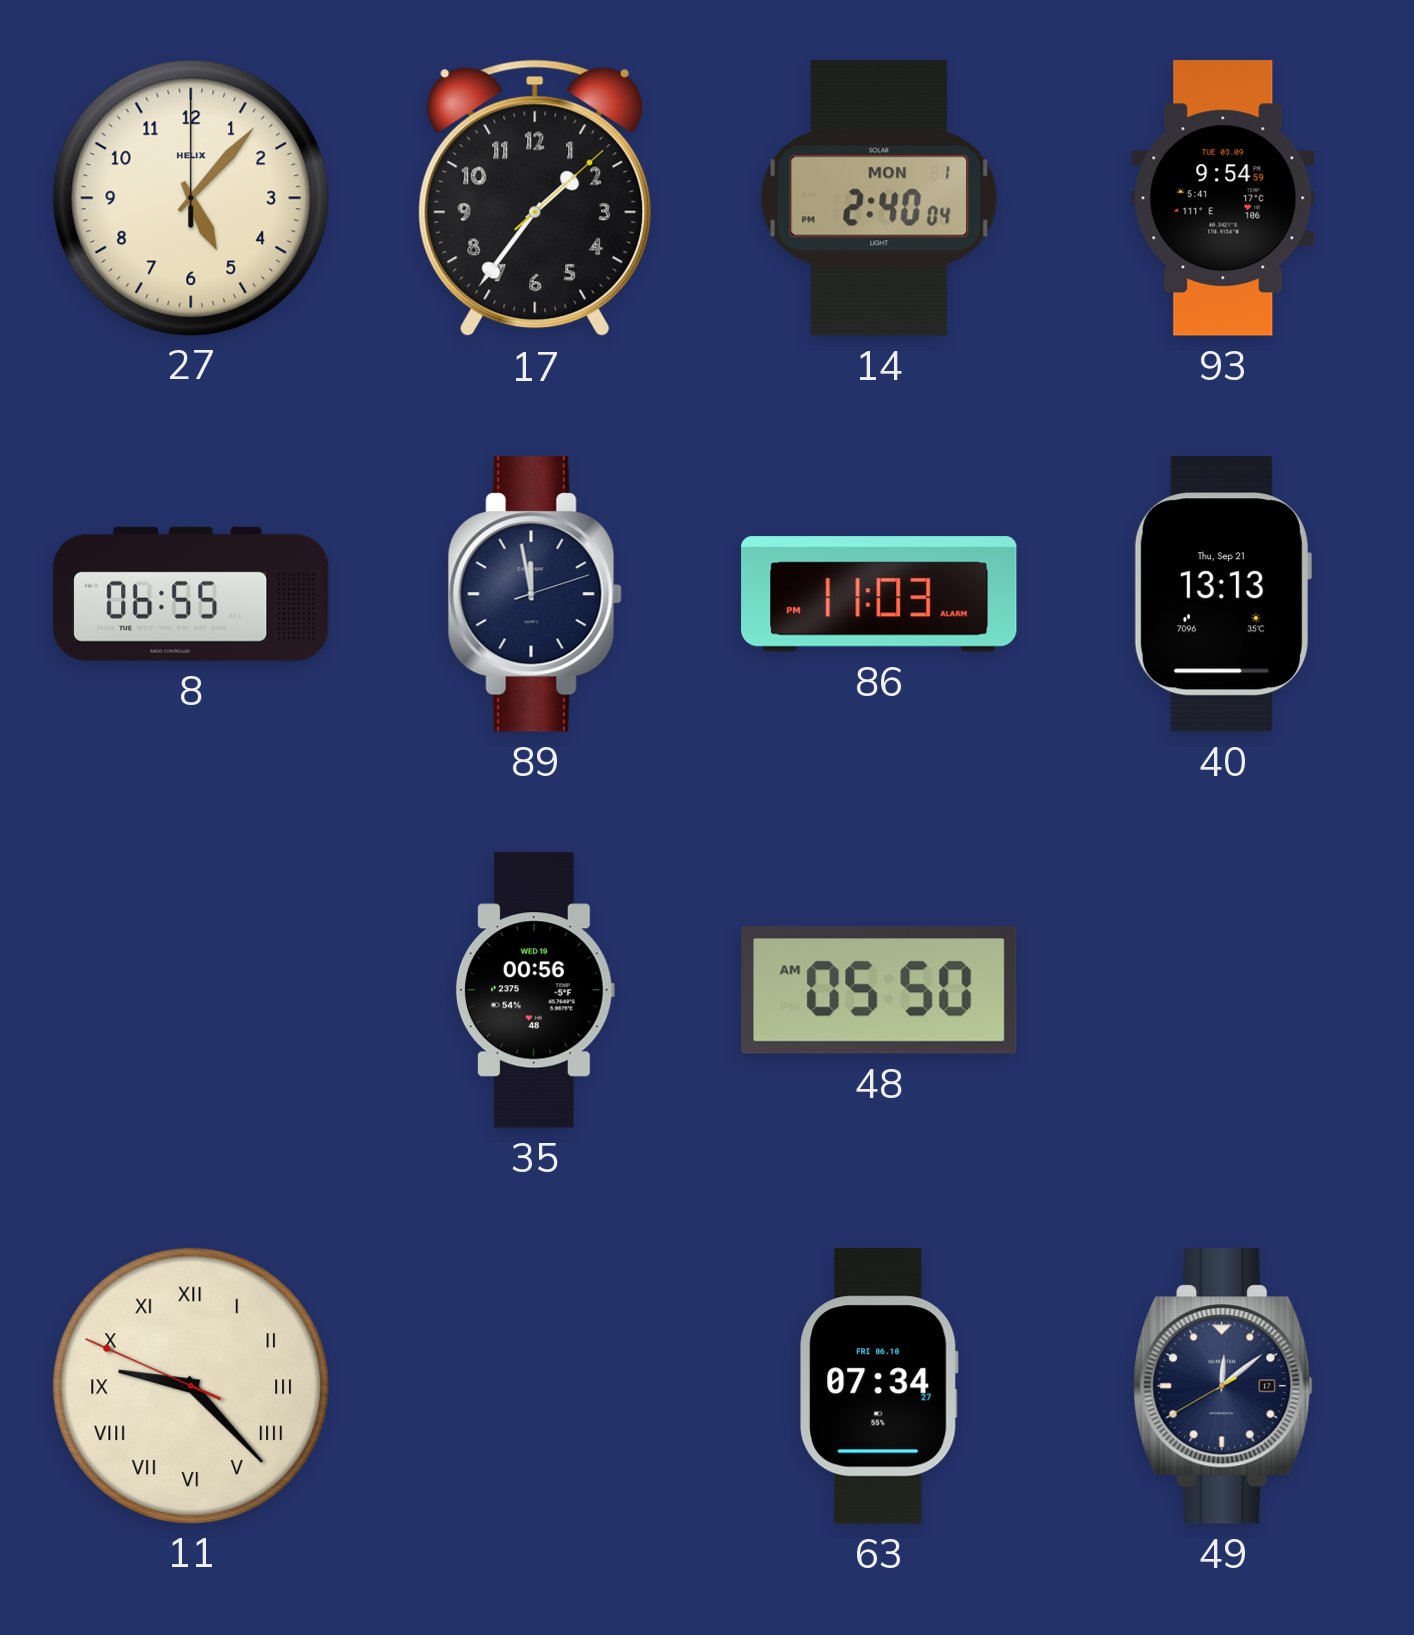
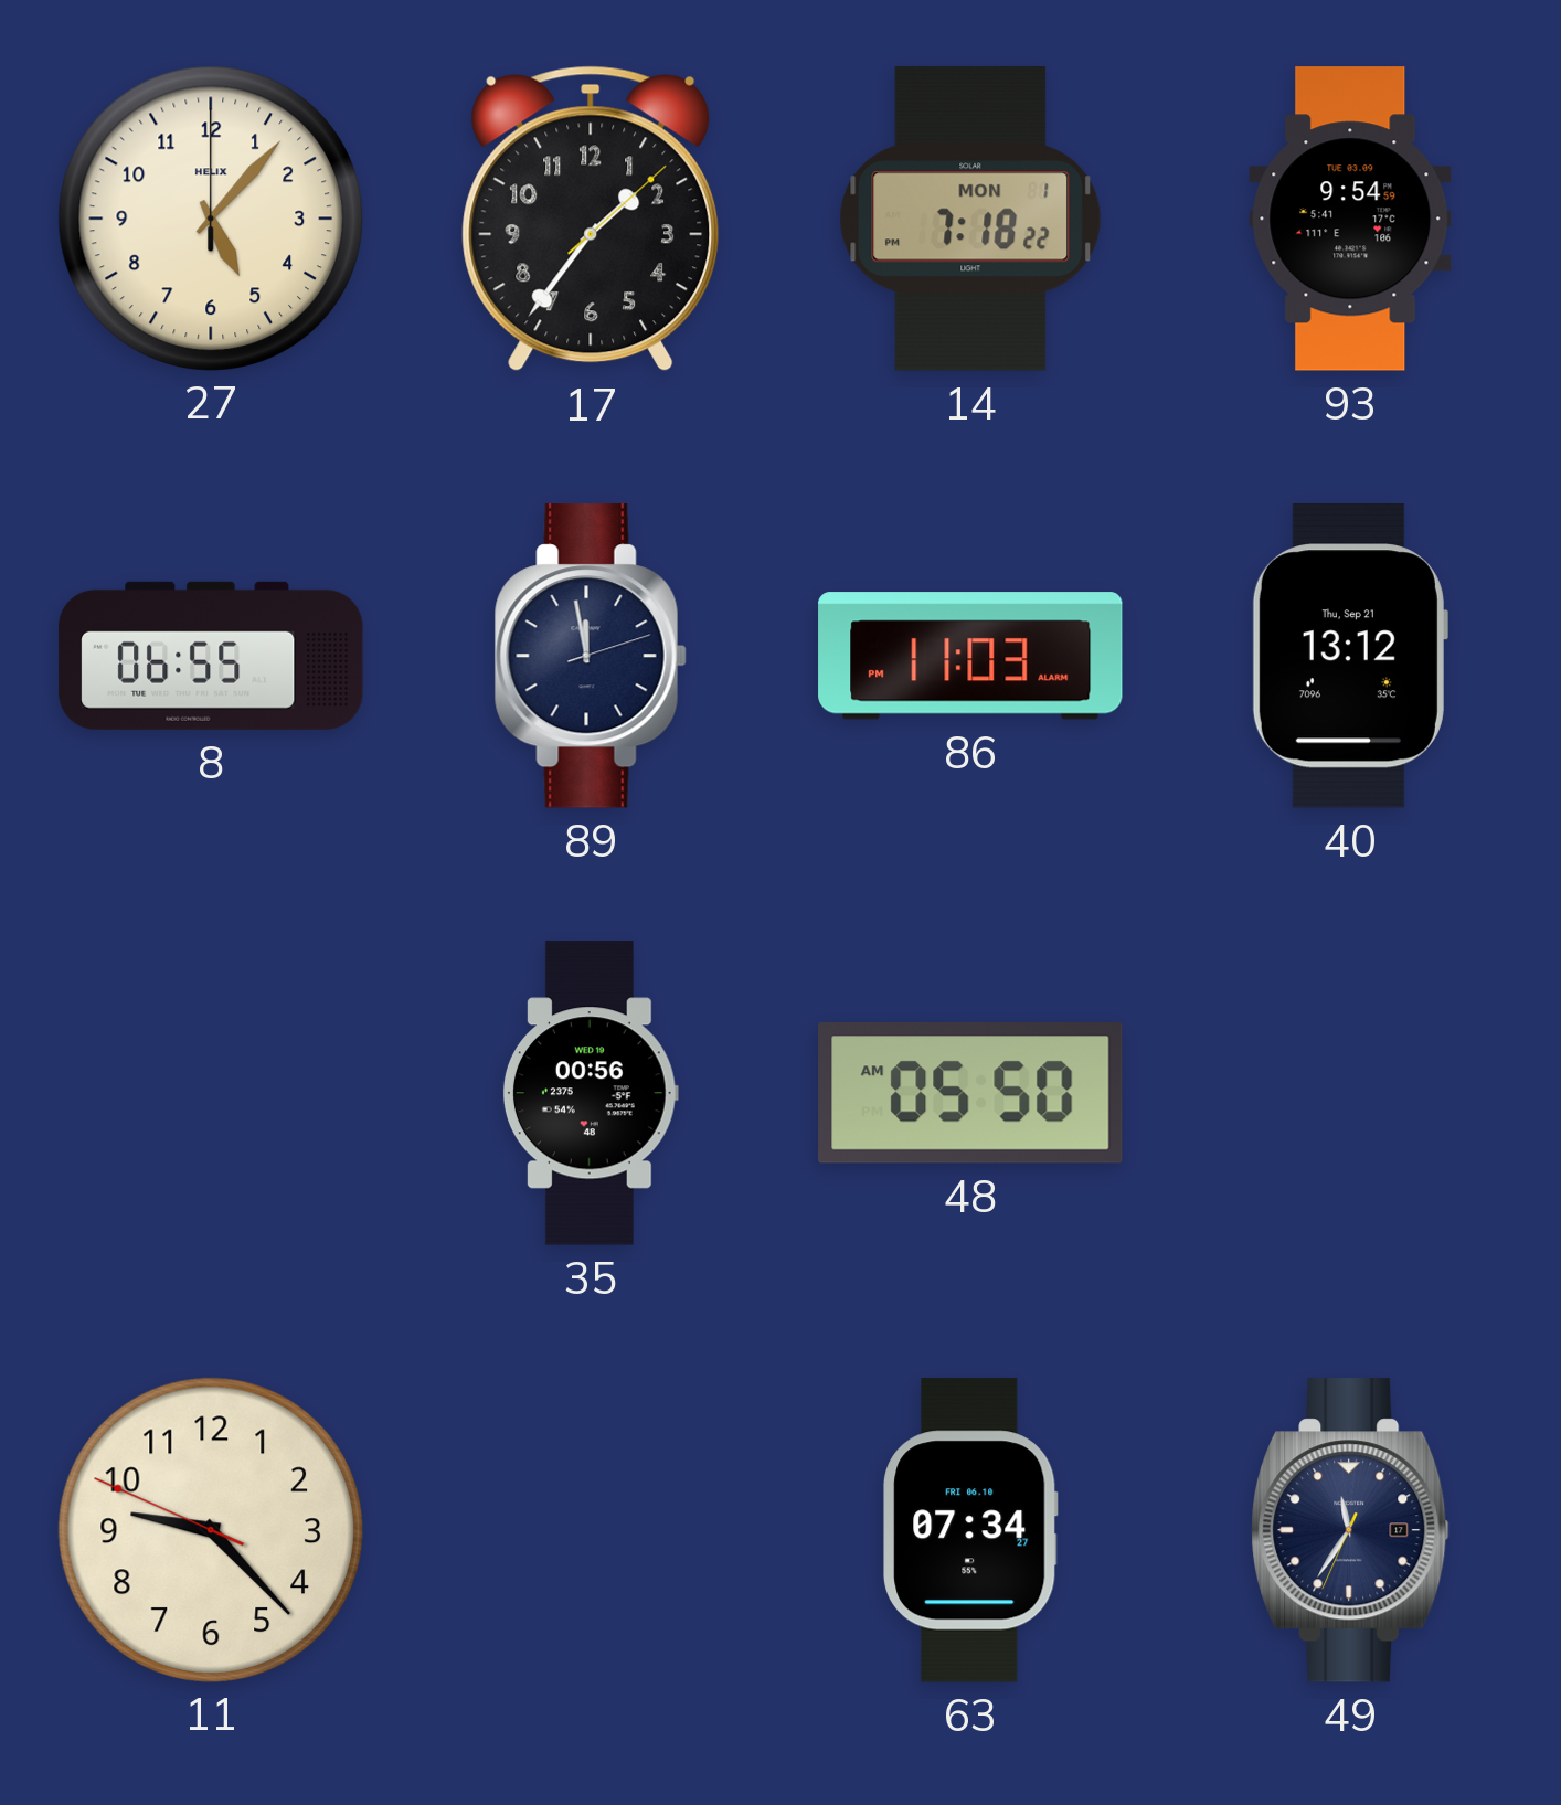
14: 2:40 -> 7:18
40: 13:13 -> 13:12
11 numerals: Roman -> Arabic
49: 12:08 -> 11:35
